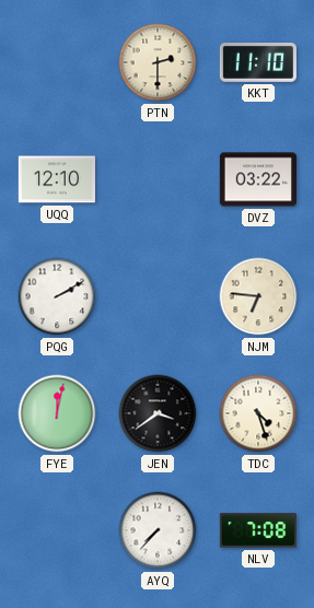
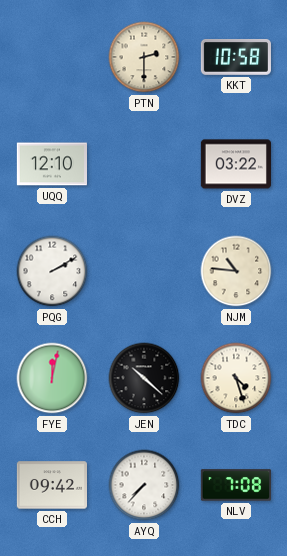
KKT: 11:10 -> 10:58
NJM: 6:46 -> 10:46
JEN: 3:39 -> 10:22
CCH: none -> 09:42
